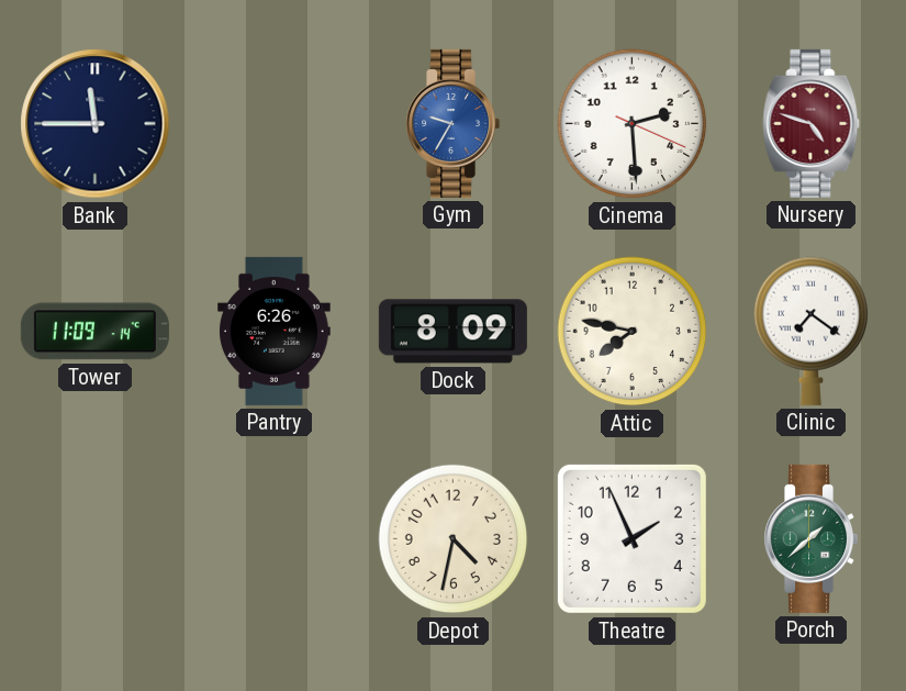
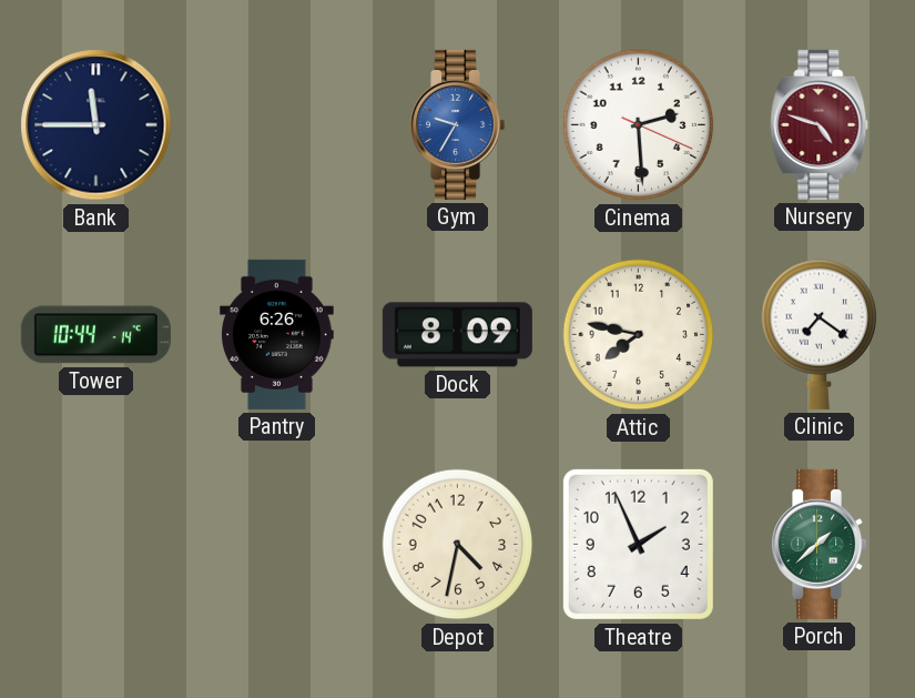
Tower: 11:09 -> 10:44
